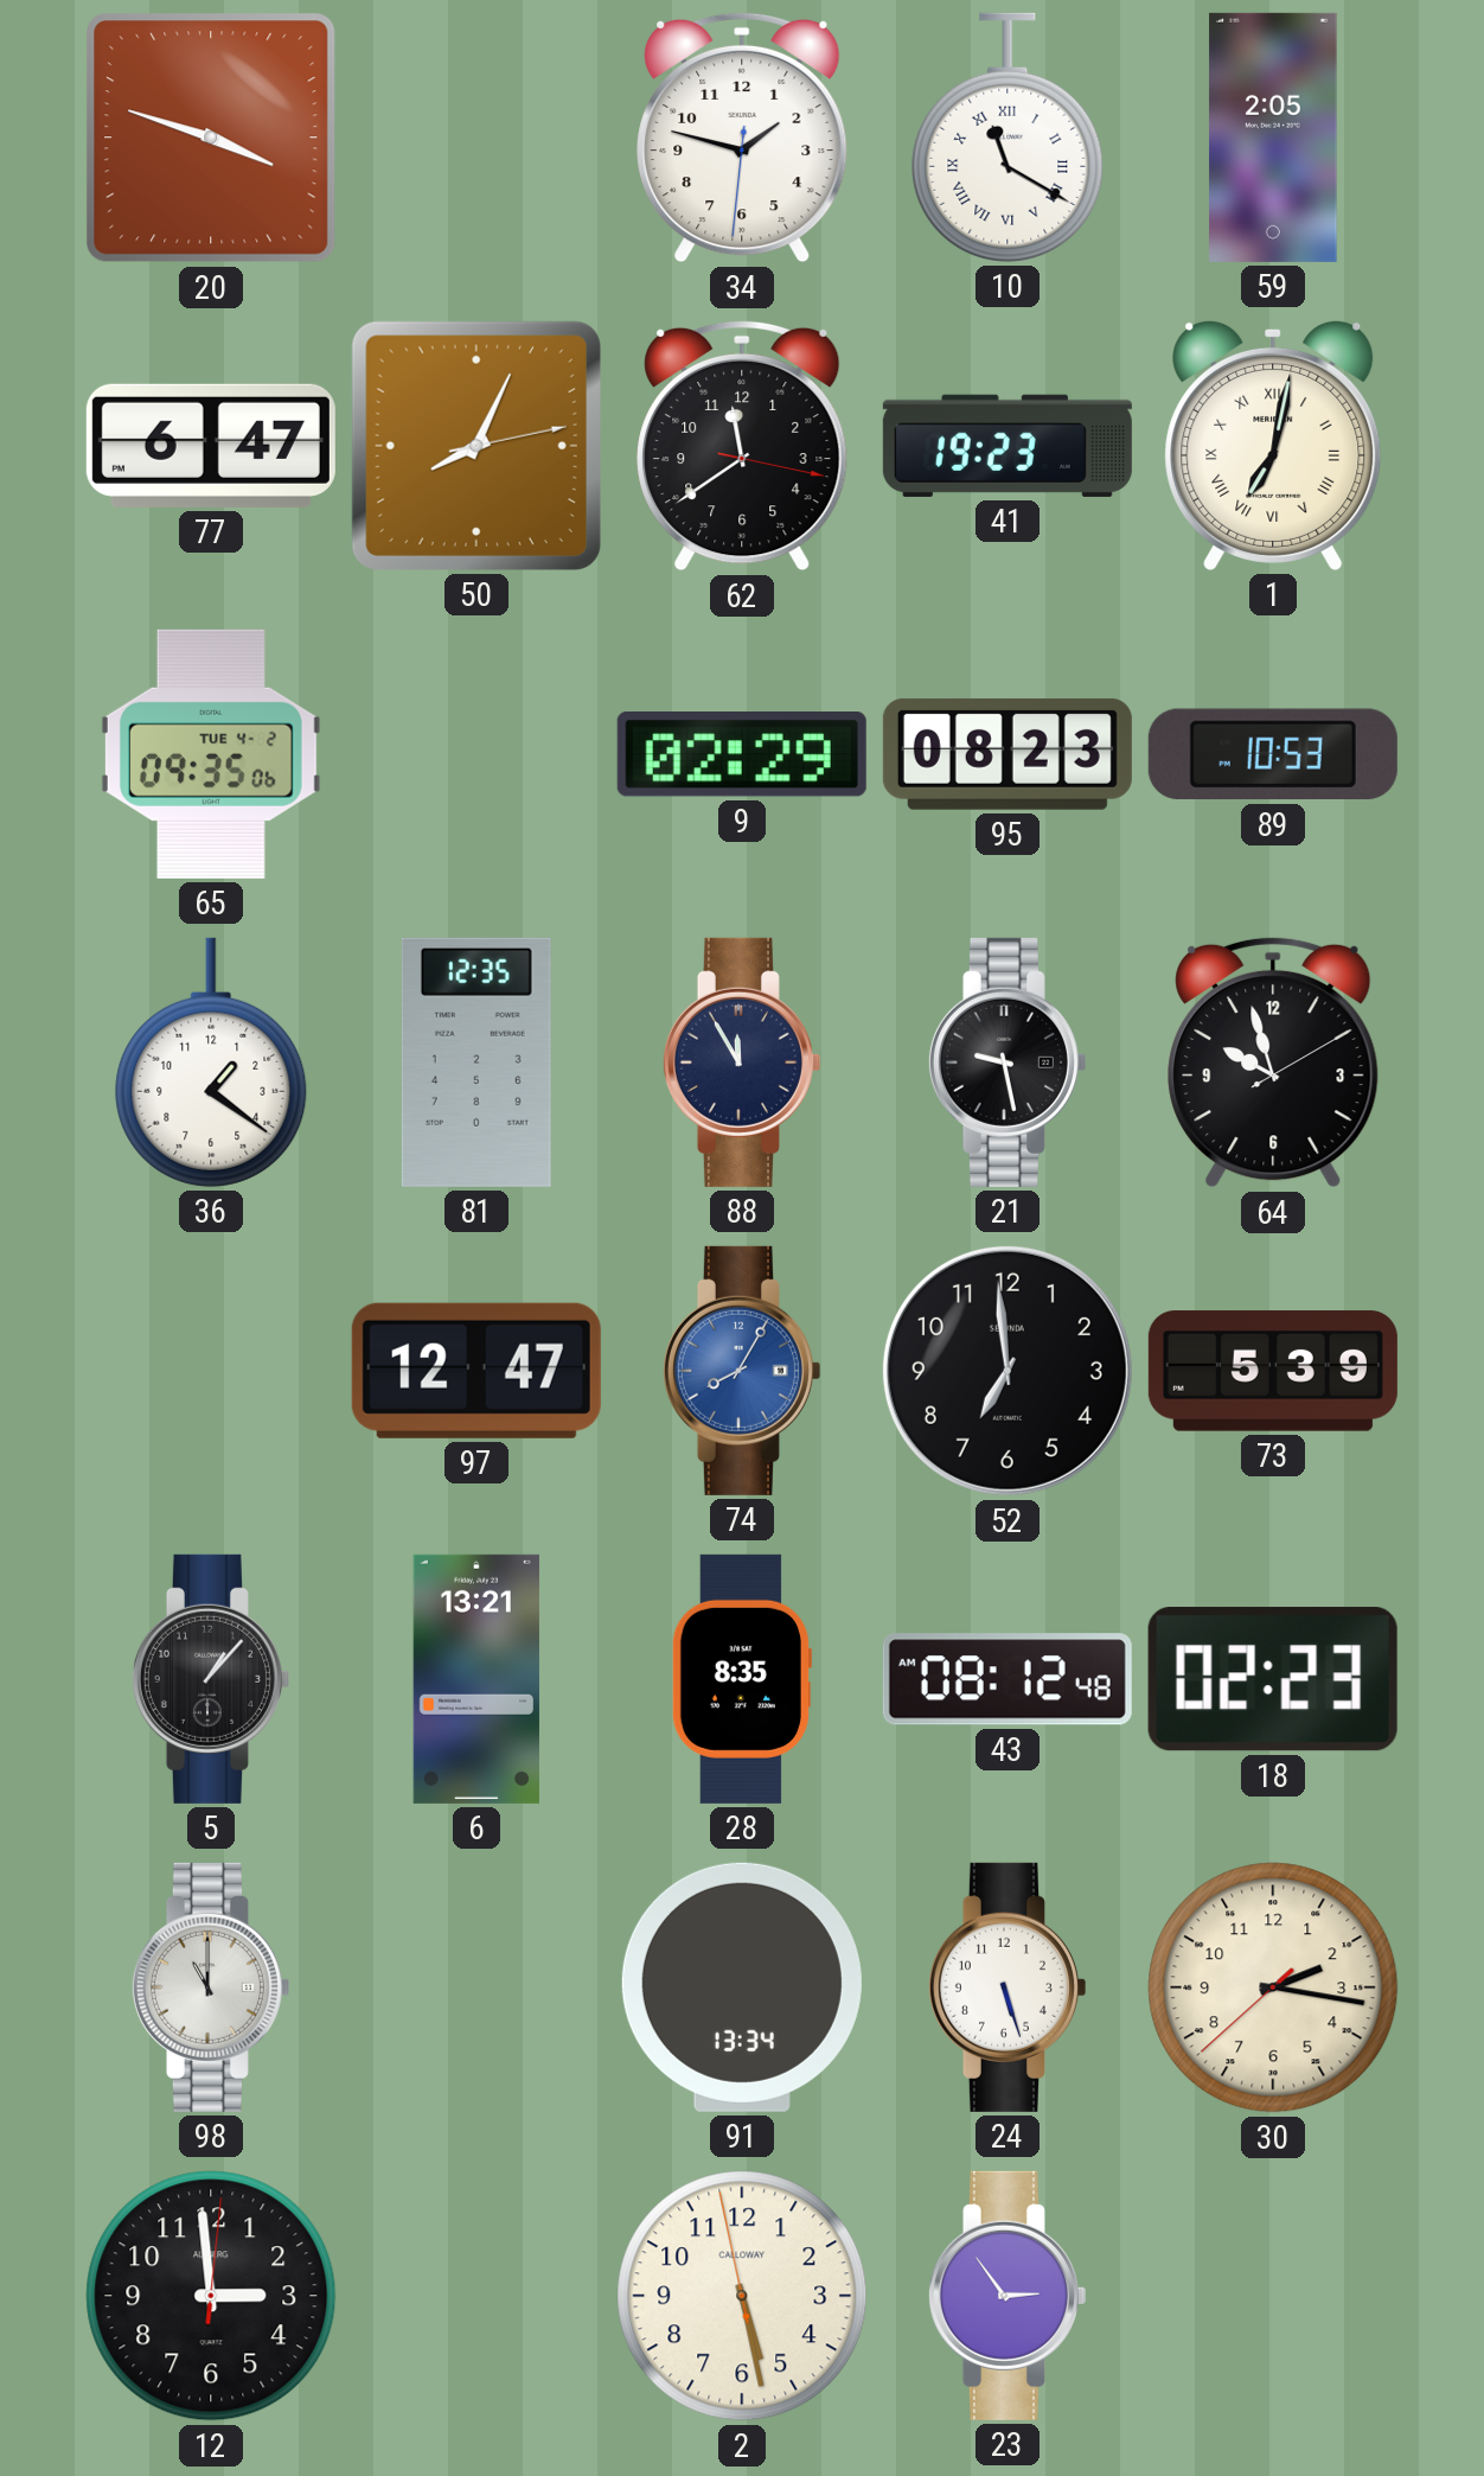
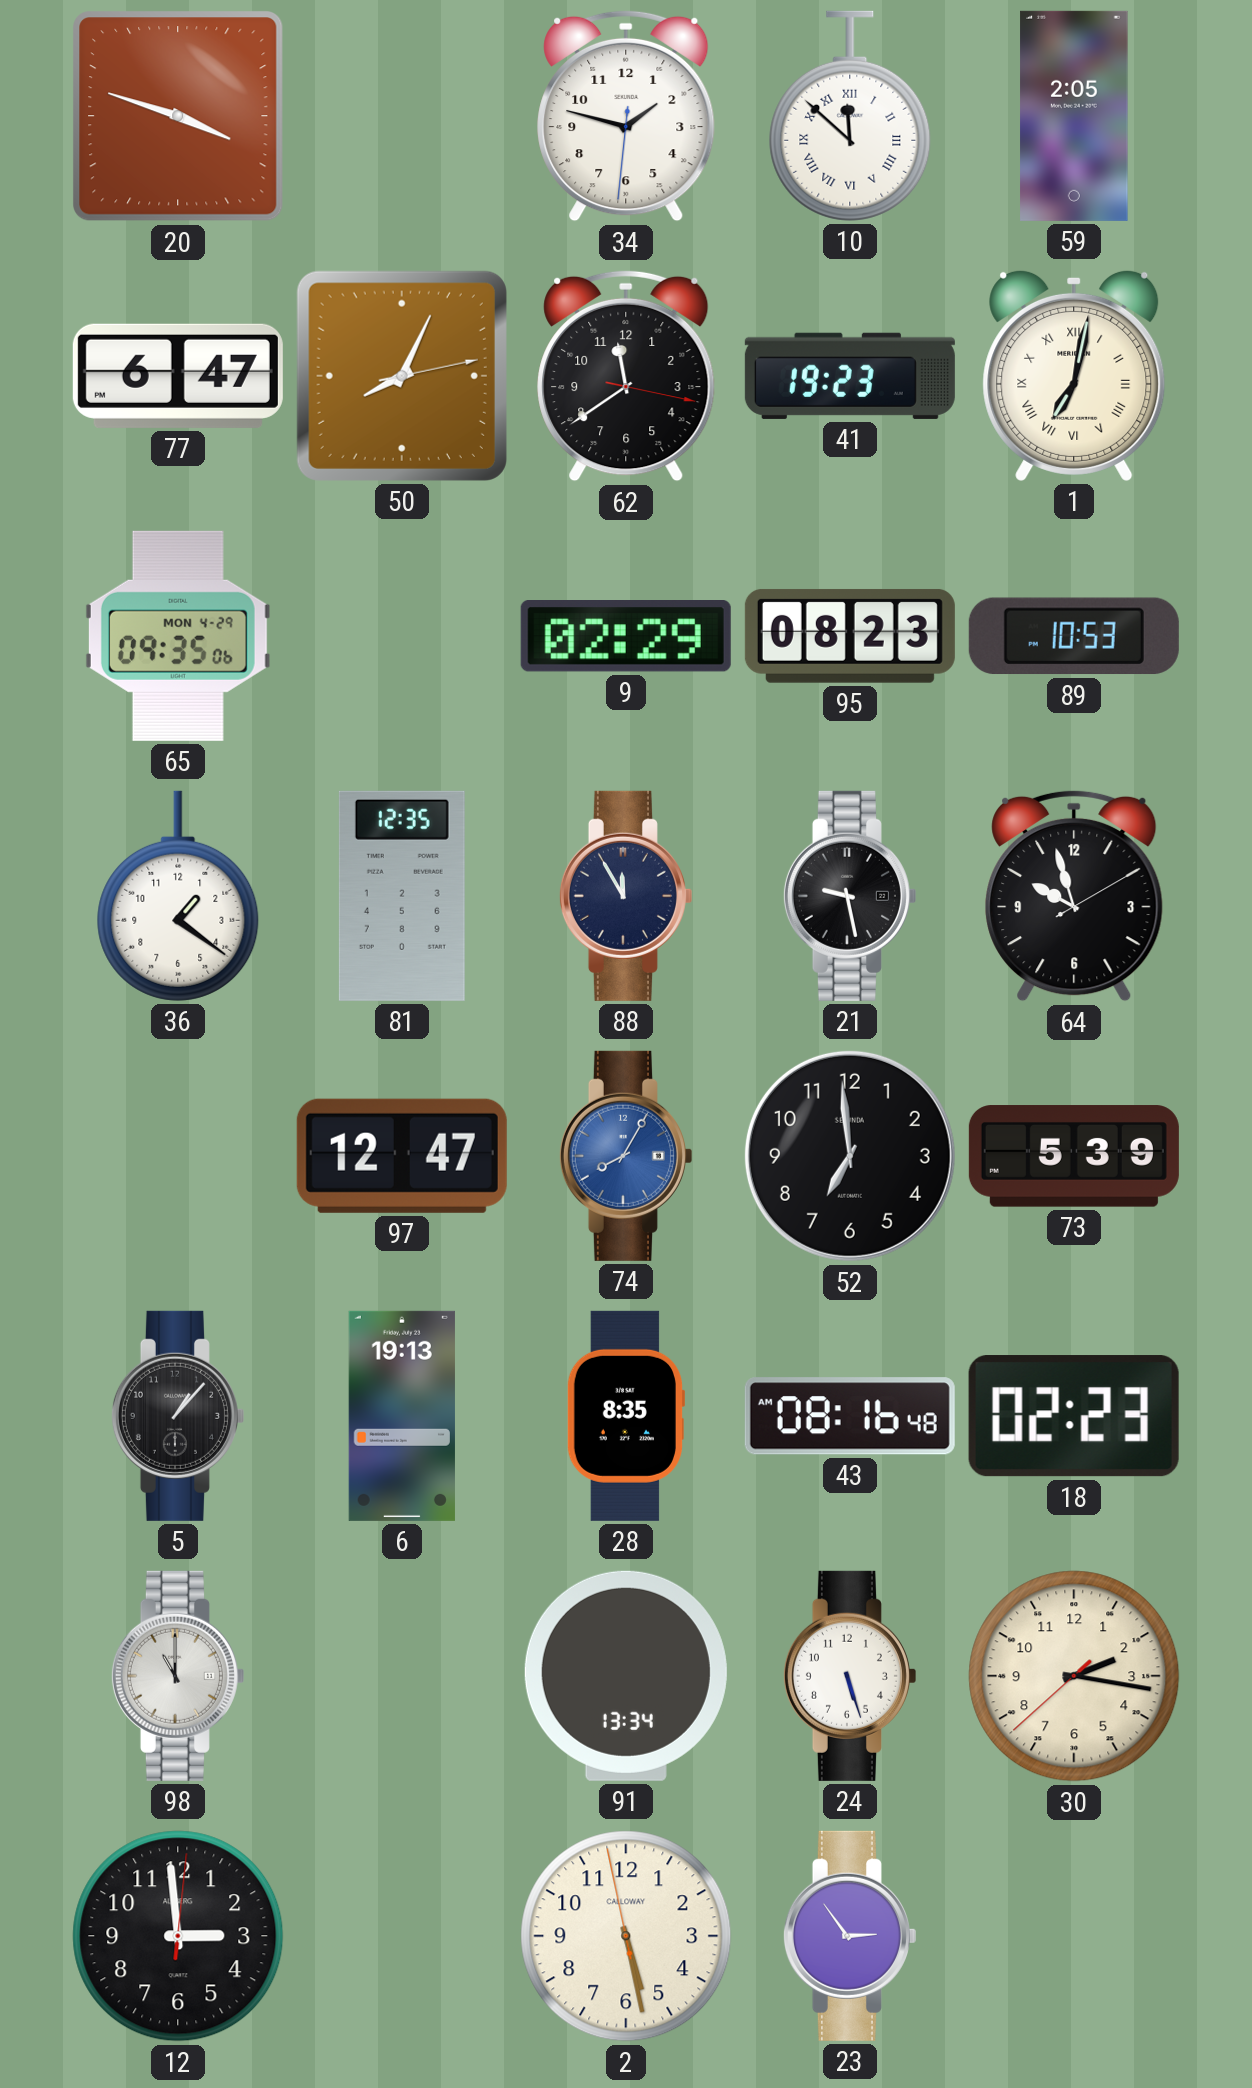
10: 11:20 -> 11:52
65 date: TUE 4-2 -> MON 4-29
6: 13:21 -> 19:13
43: 08:12 -> 08:16
